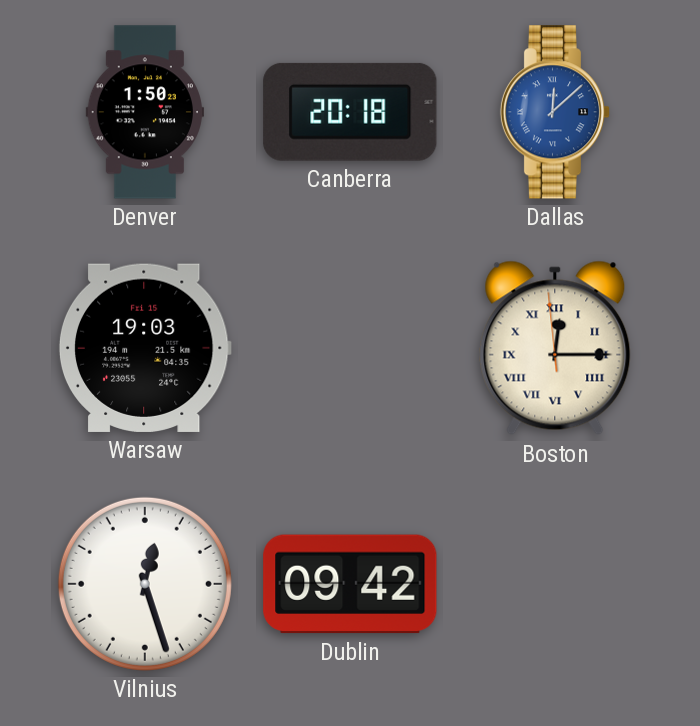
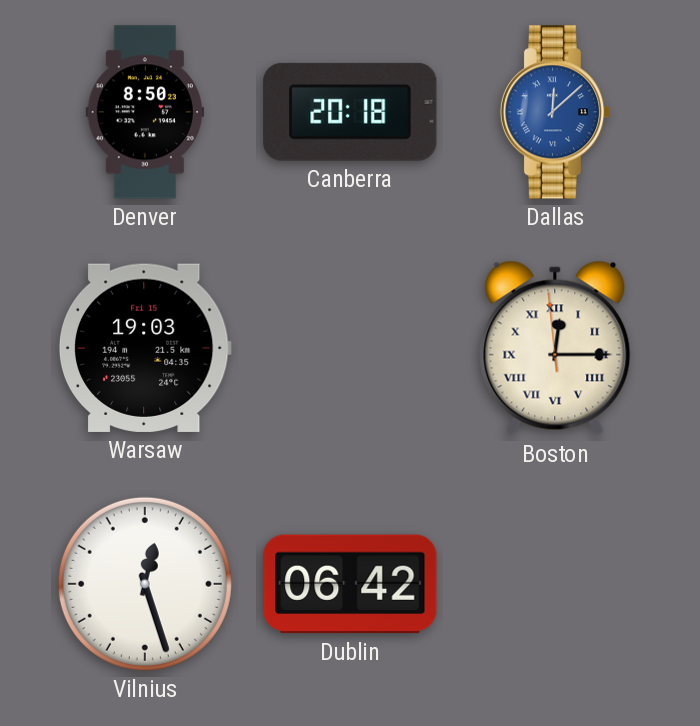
Denver: 1:50 -> 8:50
Dublin: 09:42 -> 06:42
